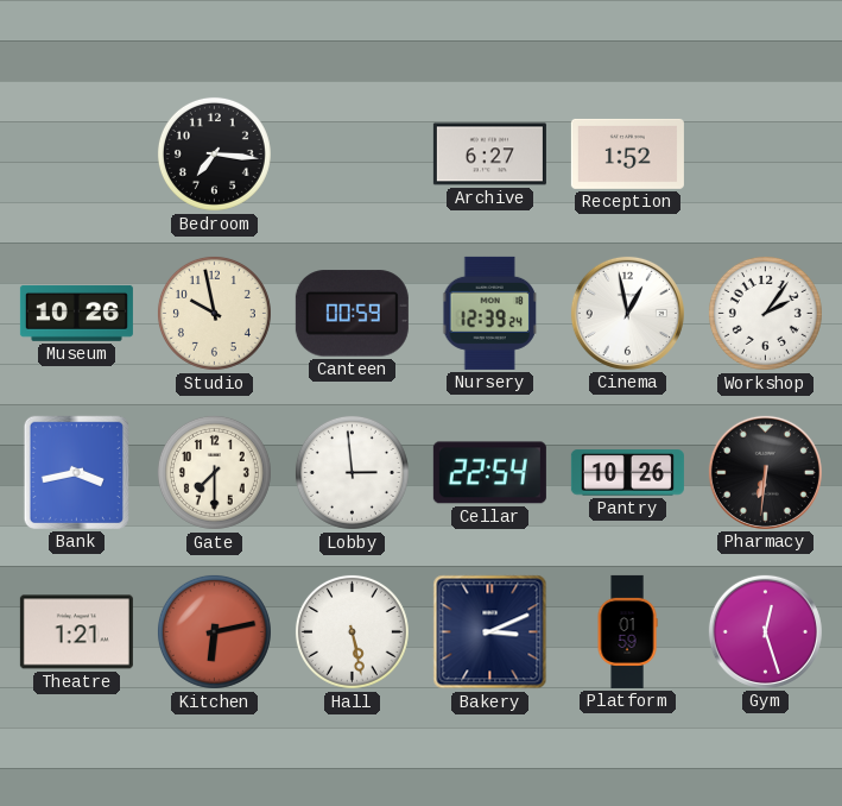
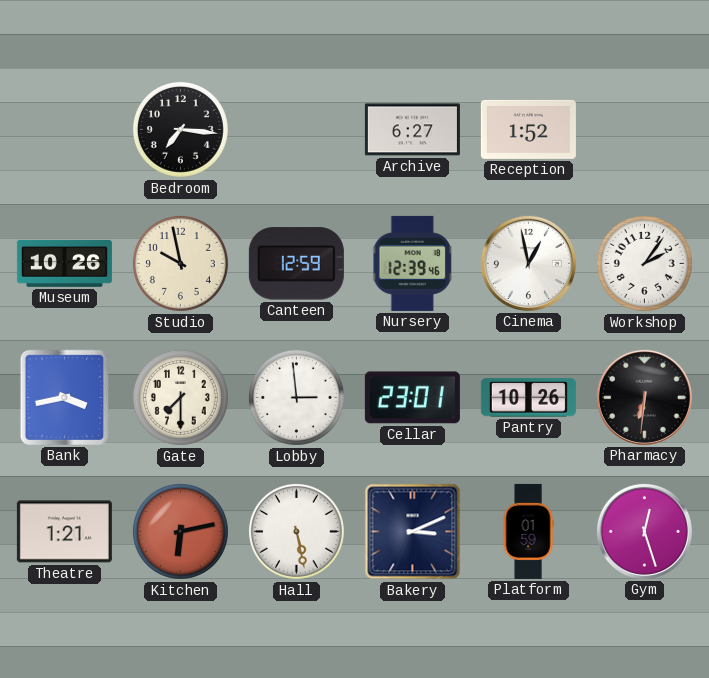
Canteen: 00:59 -> 12:59
Nursery: 12:39:24 -> 12:39:46
Cellar: 22:54 -> 23:01
